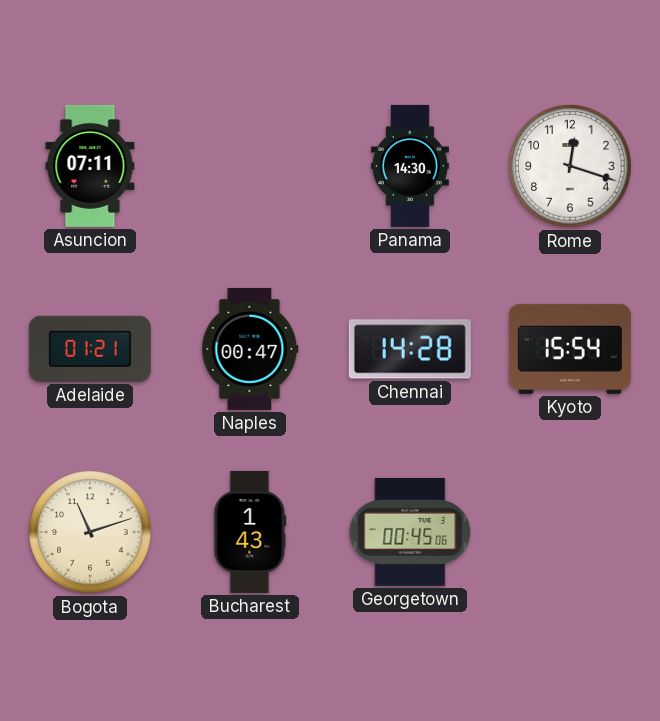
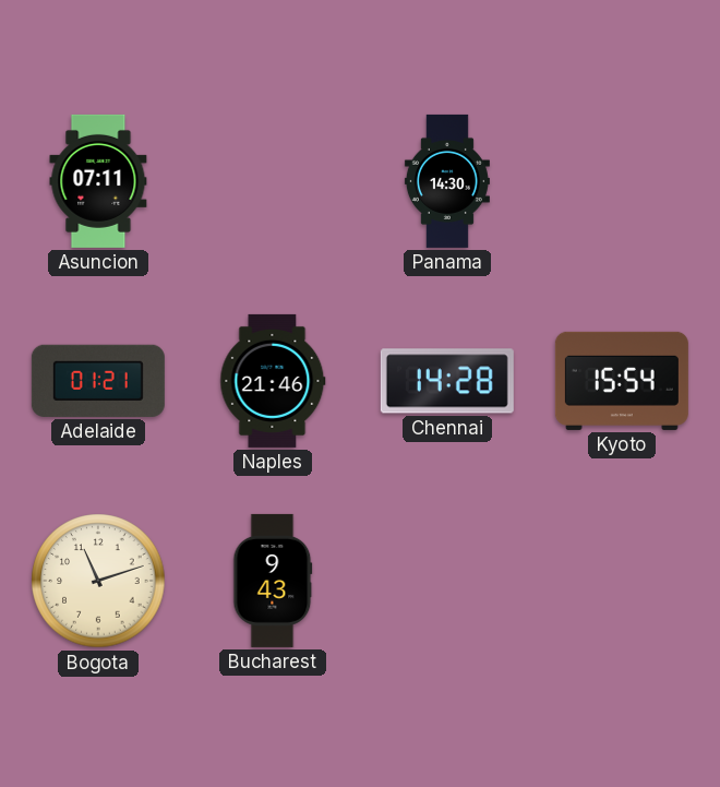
Rome: 12:18 -> none
Naples: 00:47 -> 21:46
Bucharest: 1:43 -> 9:43
Georgetown: 00:45 -> none
